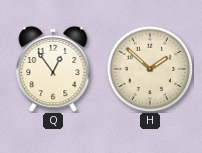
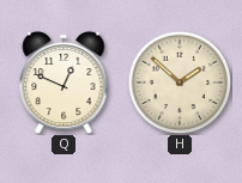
Q: 12:54 -> 12:49
